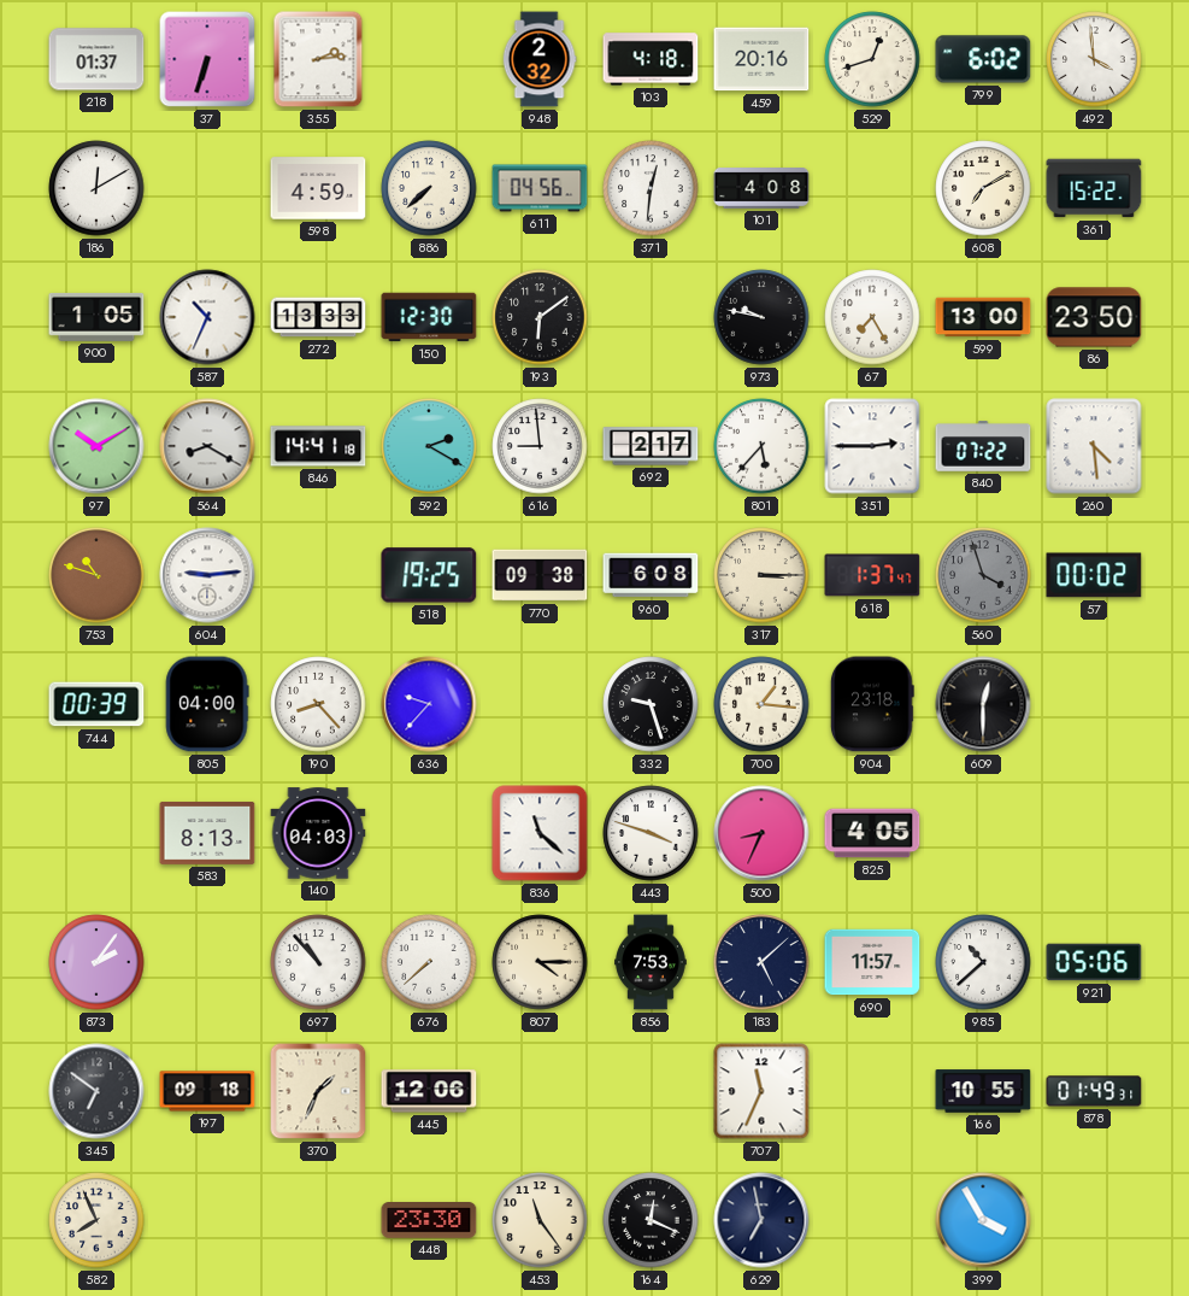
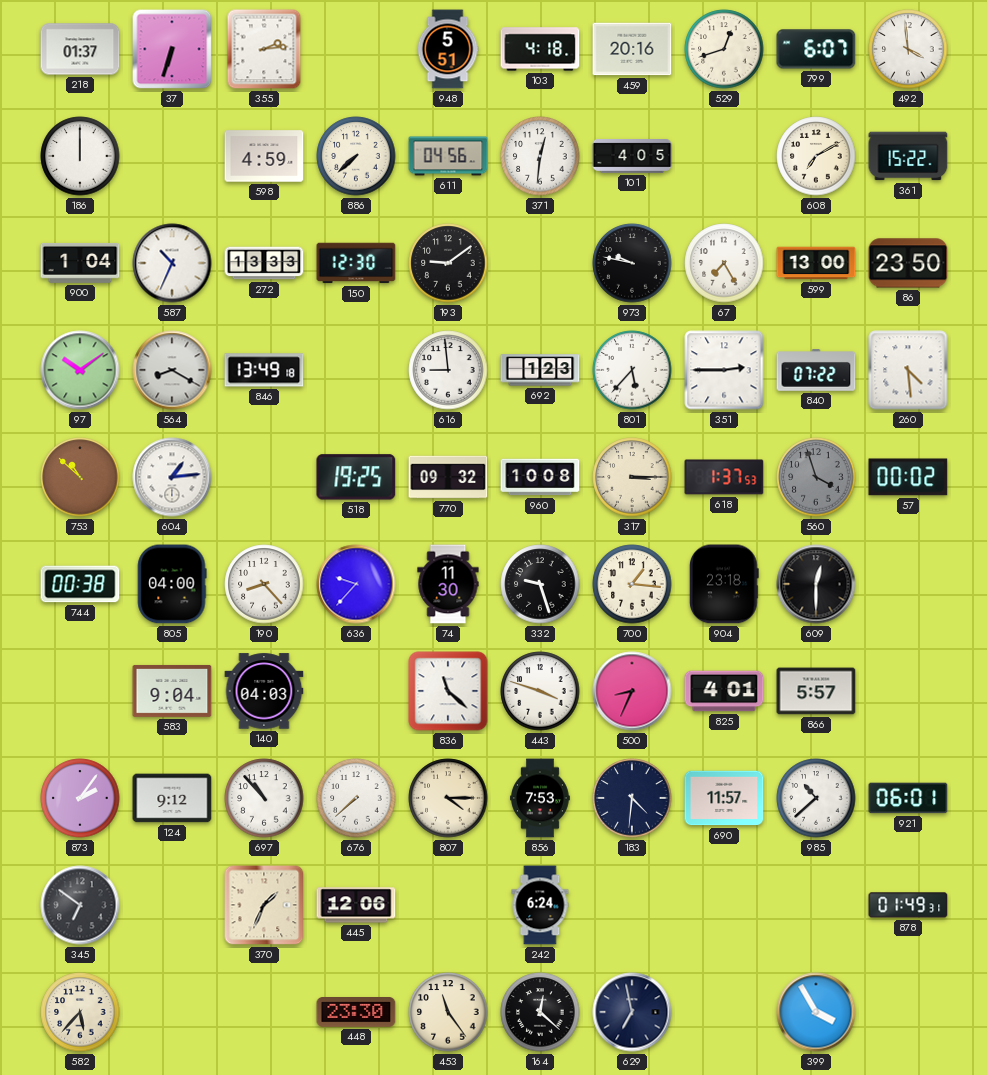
948: 2:32 -> 5:51
799: 6:02 -> 6:07
186: 12:10 -> 12:00
101: 4:08 -> 4:05
900: 1:05 -> 1:04
193: 6:09 -> 9:09
97: 10:10 -> 10:09
846: 14:41 -> 13:49
592: 2:20 -> none
692: 2:17 -> 1:23
753: 10:48 -> 10:52
604: 9:14 -> 1:14
770: 09:38 -> 09:32
960: 6:08 -> 10:08
618: 1:37:47 -> 1:37:53
744: 00:39 -> 00:38
74: none -> 11:30
583: 8:13 -> 9:04
825: 4:05 -> 4:01
866: none -> 5:57
124: none -> 9:12
183: 5:08 -> 4:31
921: 05:06 -> 06:01
197: 09:18 -> none
242: none -> 6:24
707: 11:34 -> none
166: 10:55 -> none
582: 7:56 -> 5:37
164: 12:19 -> 12:22
